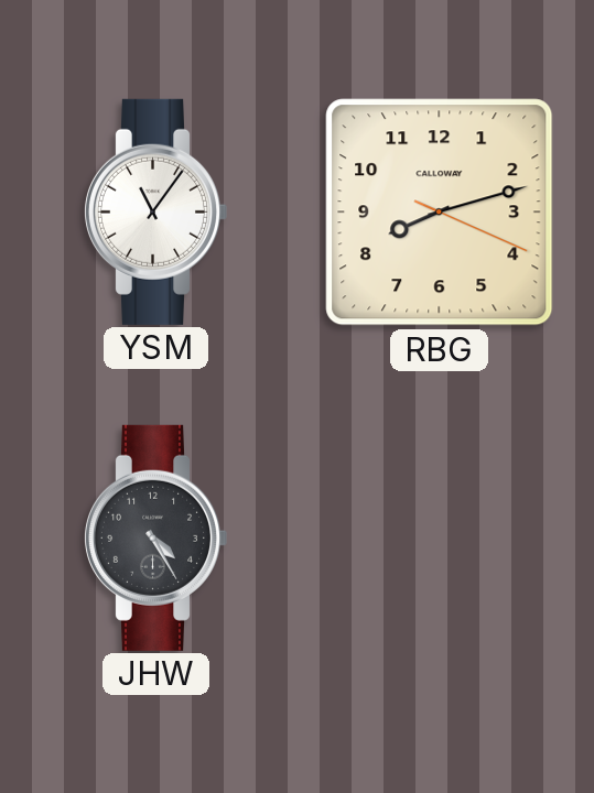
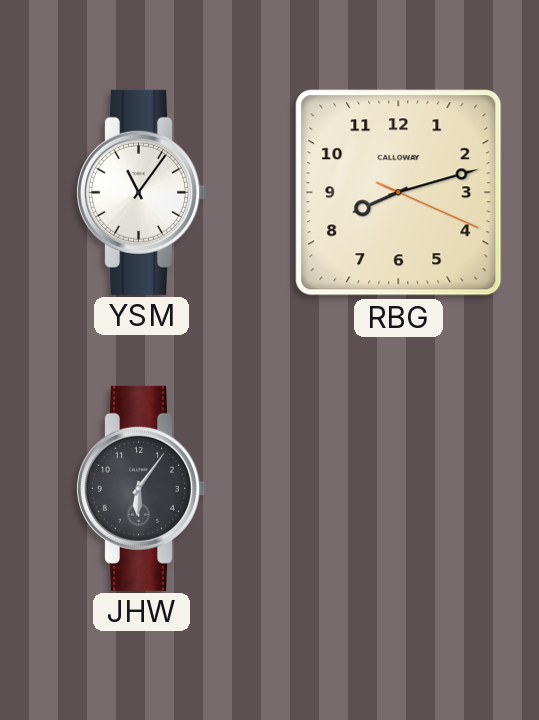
JHW: 4:25 -> 6:06
